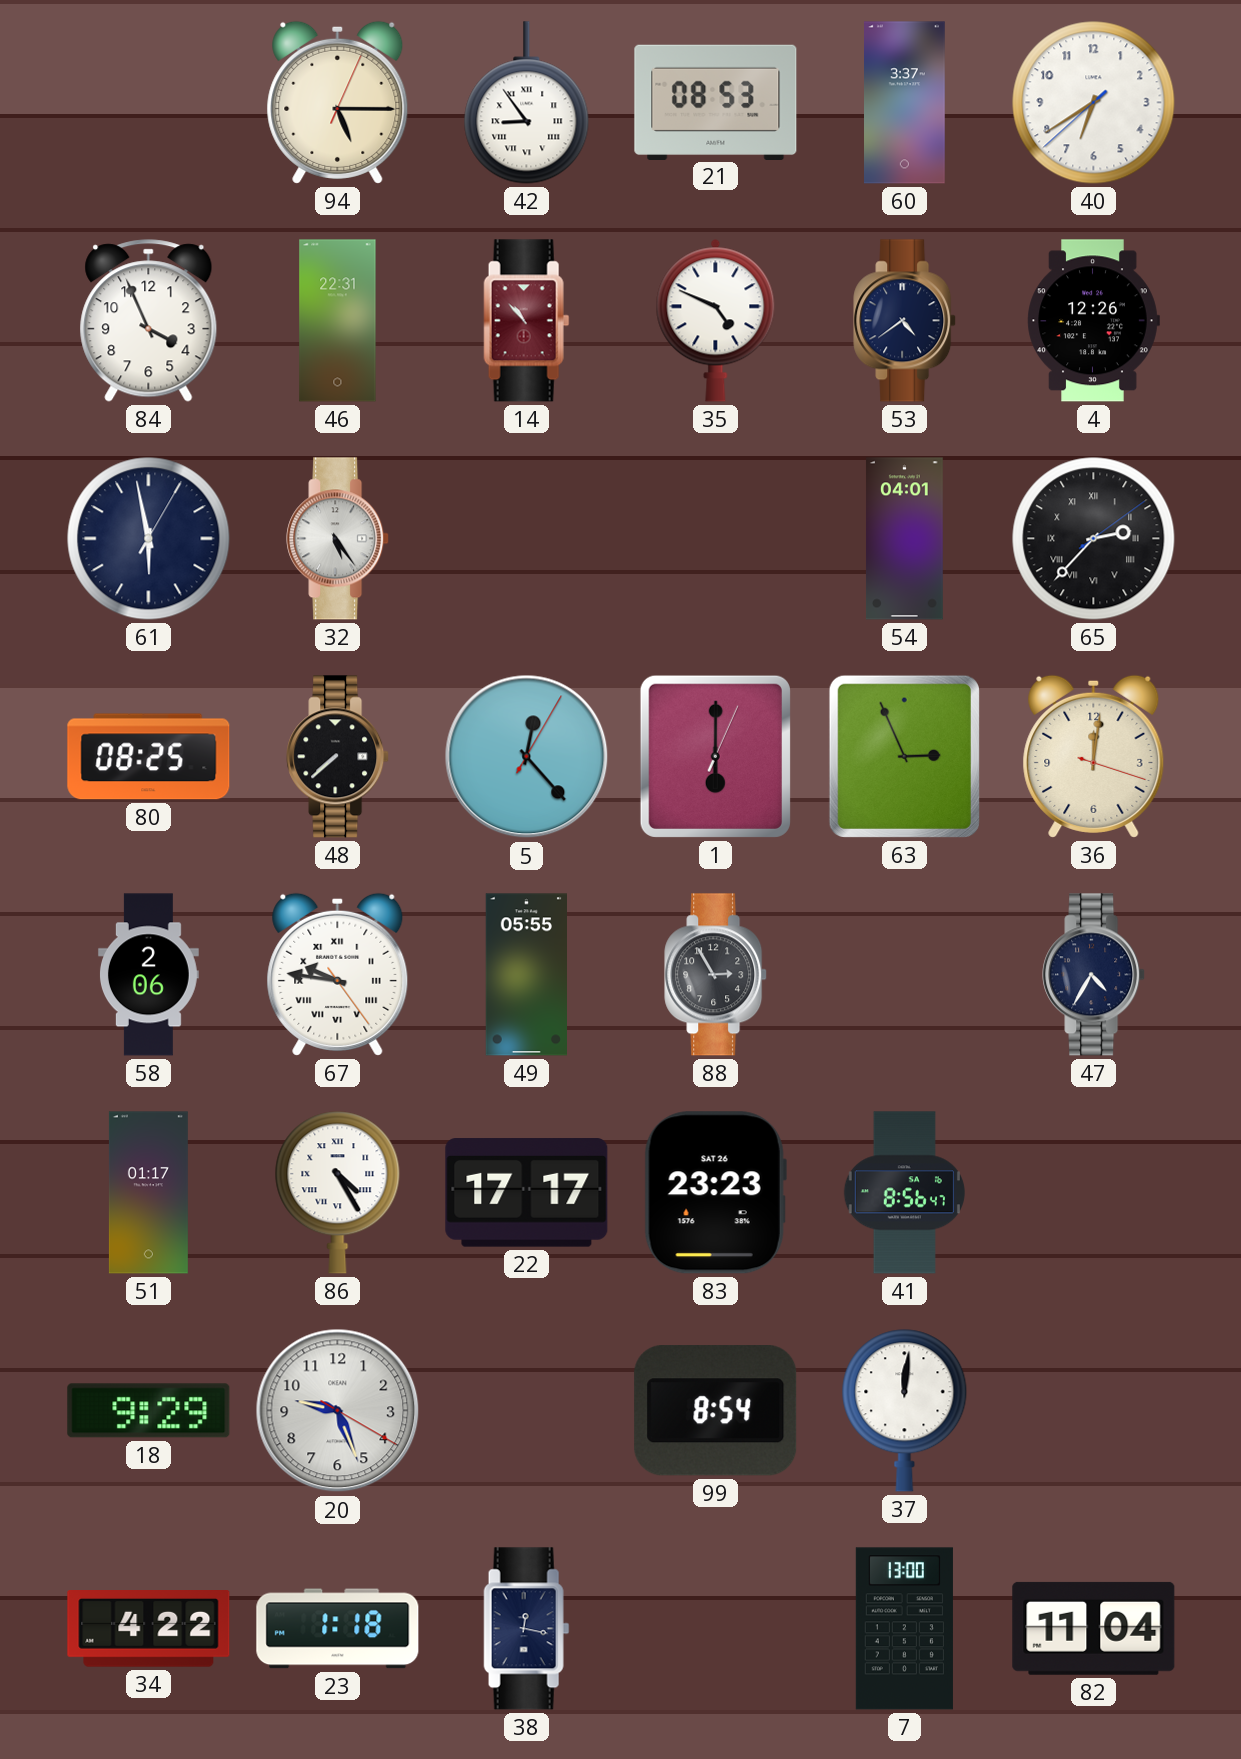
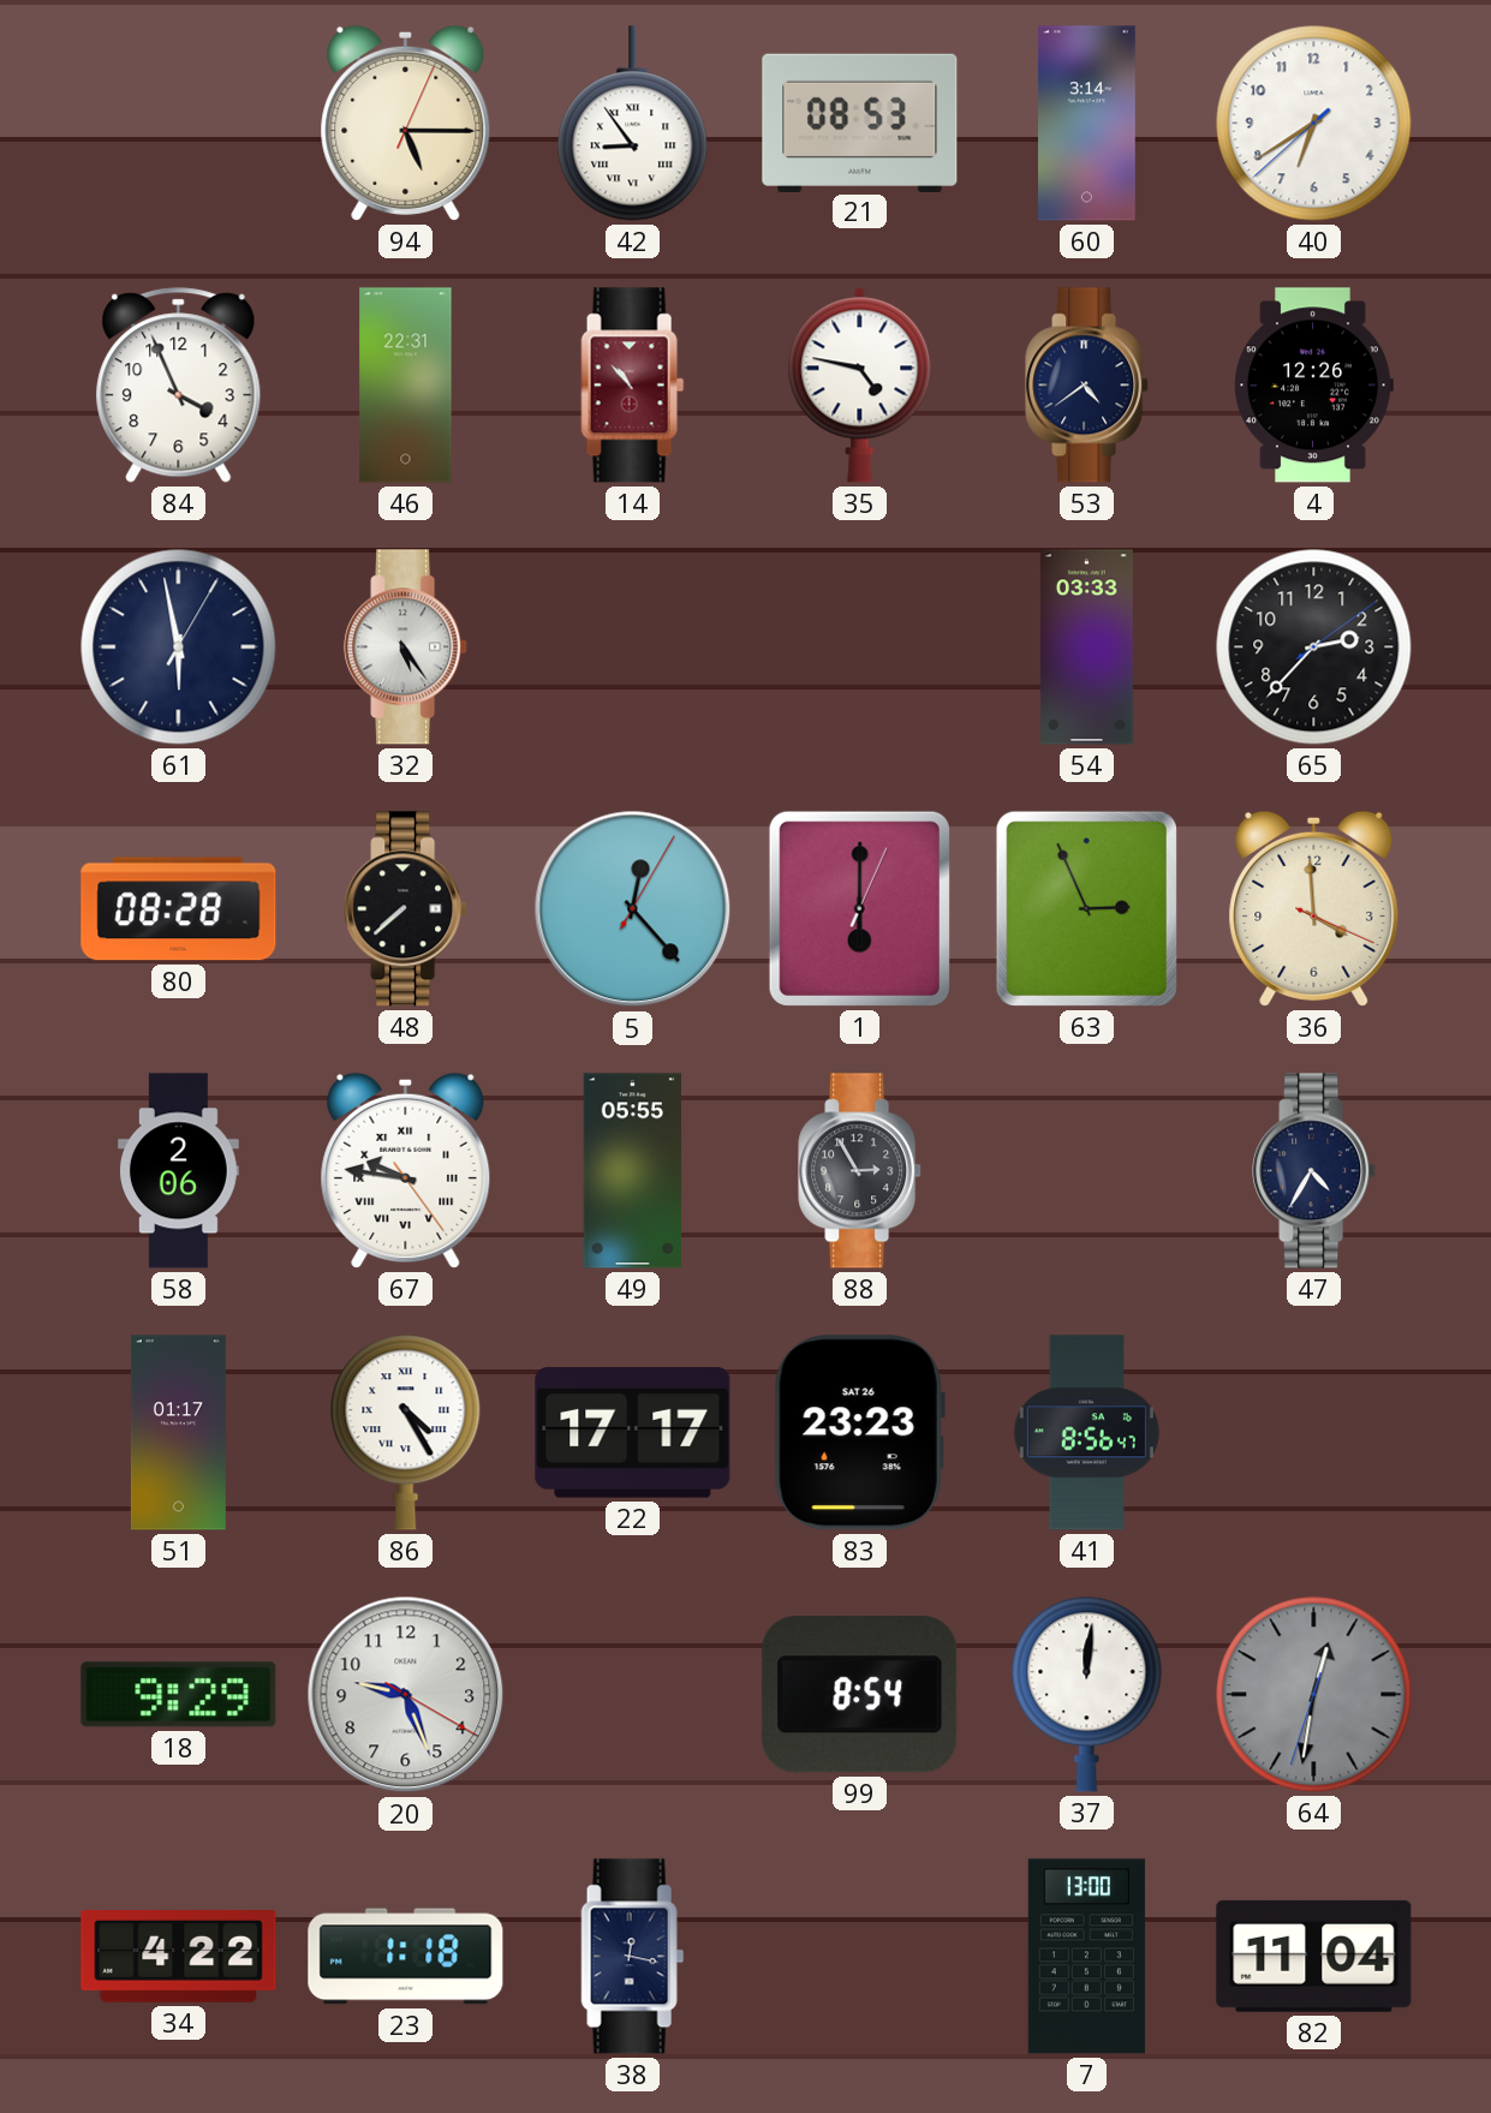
60: 3:37 -> 3:14
35: 4:49 -> 4:47
54: 04:01 -> 03:33
65 numerals: Roman -> Arabic
80: 08:25 -> 08:28
36: 12:01 -> 3:59
64: none -> 12:31
